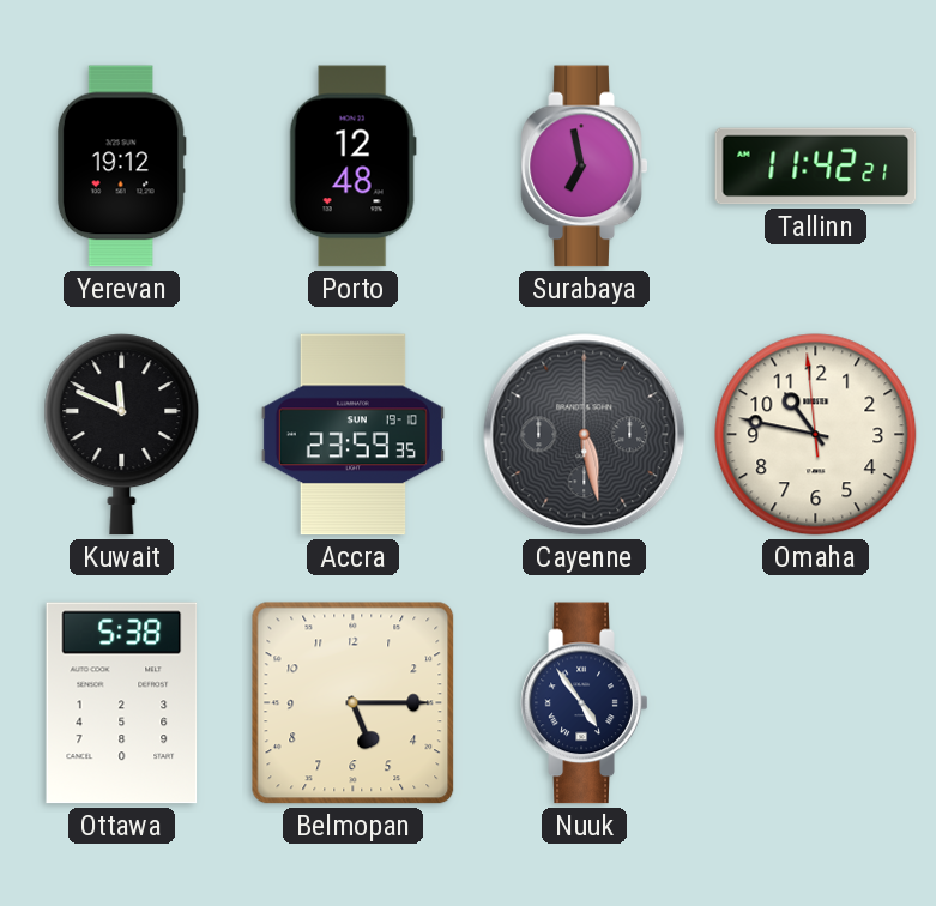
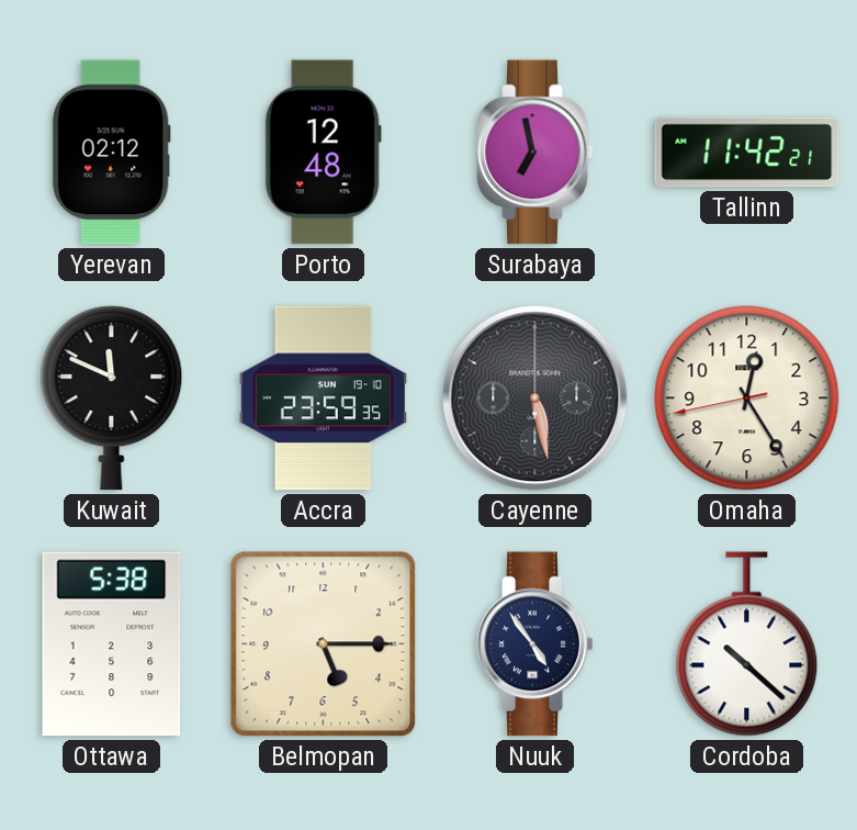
Yerevan: 19:12 -> 02:12
Omaha: 10:46 -> 12:24
Cordoba: none -> 10:22
